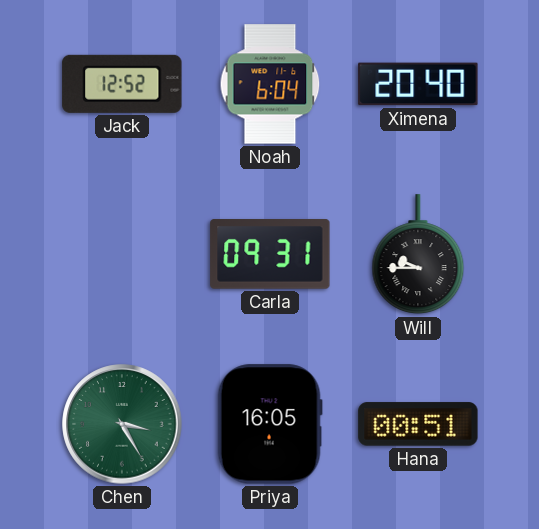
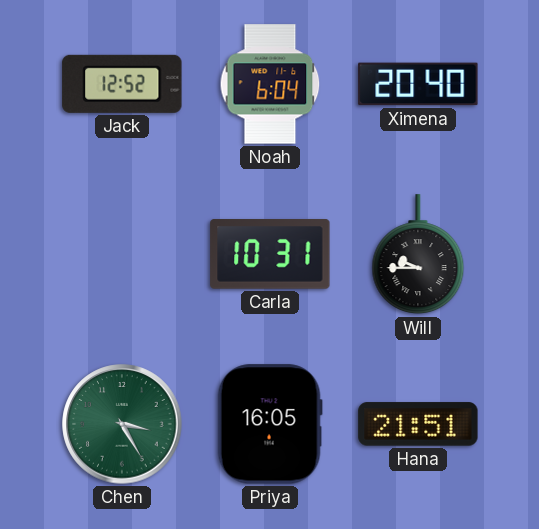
Carla: 09:31 -> 10:31
Hana: 00:51 -> 21:51
